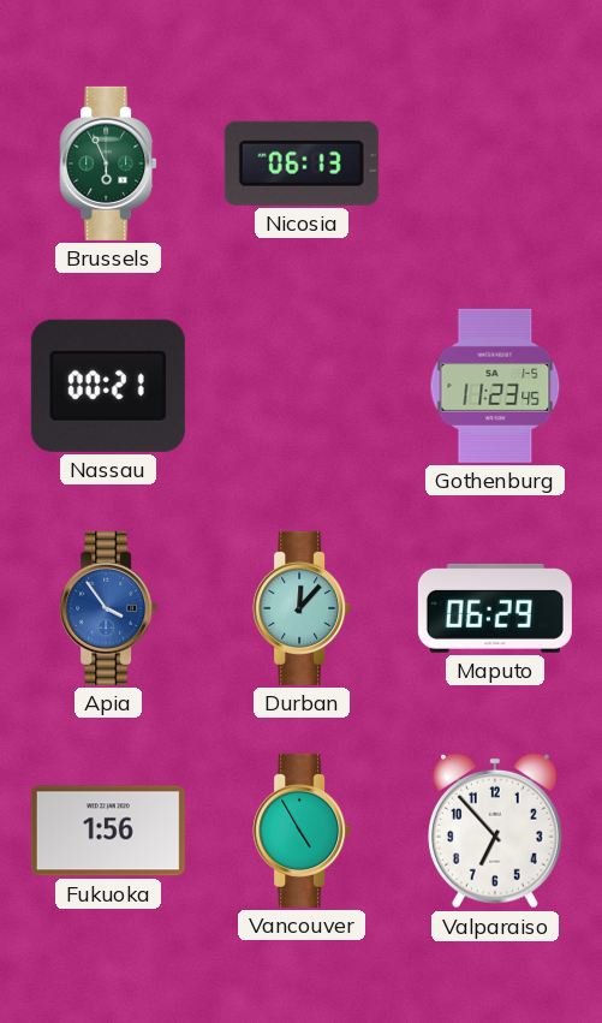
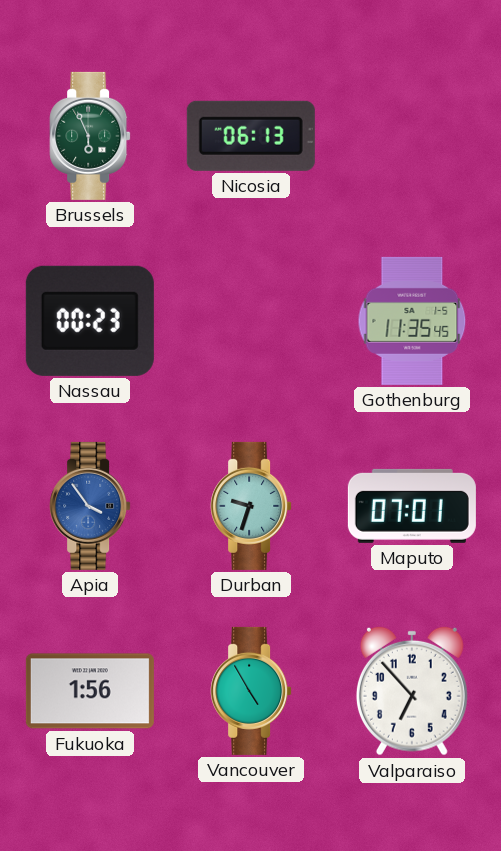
Nassau: 00:21 -> 00:23
Gothenburg: 11:23 -> 11:35
Durban: 12:07 -> 9:33
Maputo: 06:29 -> 07:01
